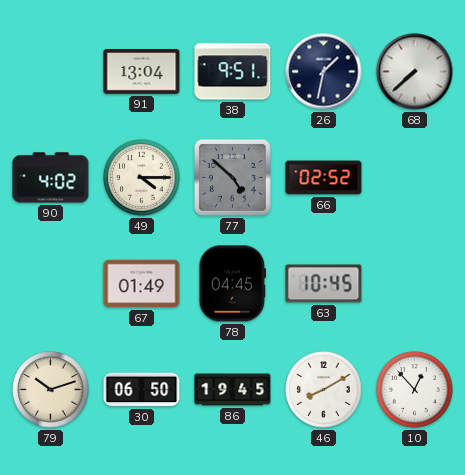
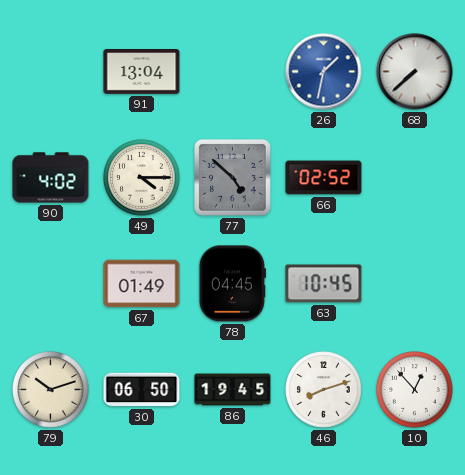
38: 9:51 -> none
26 dial: navy -> blue
46: 8:10 -> 8:12
